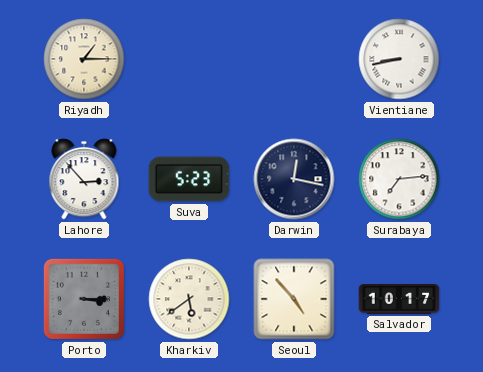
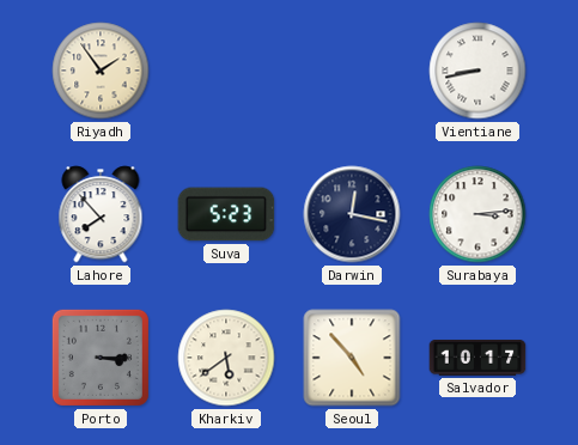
Riyadh: 1:15 -> 1:54
Lahore: 2:53 -> 7:53
Surabaya: 7:14 -> 3:14
